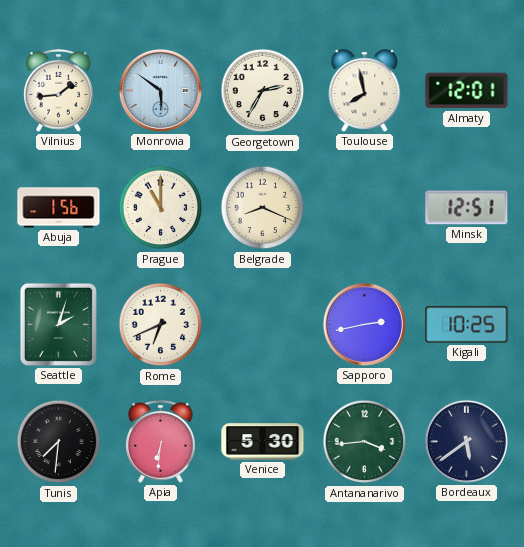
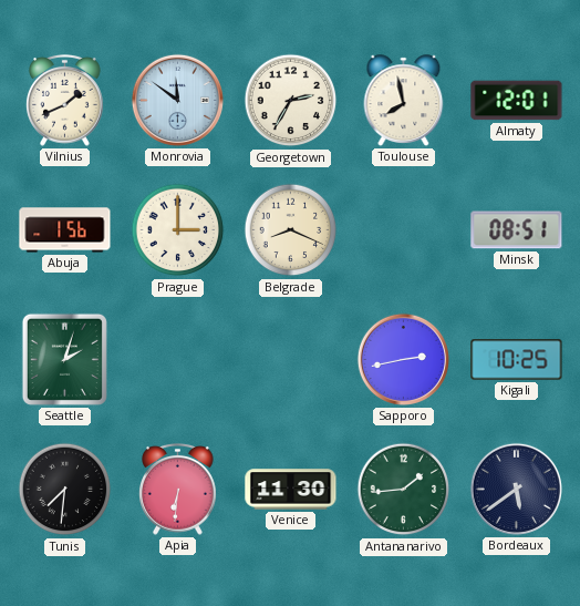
Vilnius: 1:44 -> 1:41
Monrovia: 5:51 -> 11:51
Prague: 11:00 -> 3:00
Minsk: 12:51 -> 08:51
Rome: 6:41 -> none
Venice: 5:30 -> 11:30
Antananarivo: 3:44 -> 1:44
